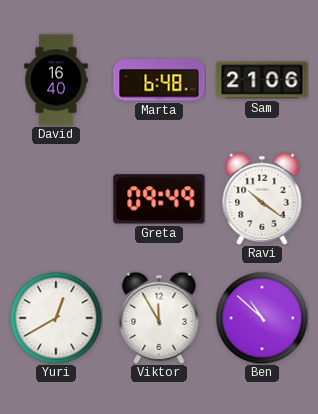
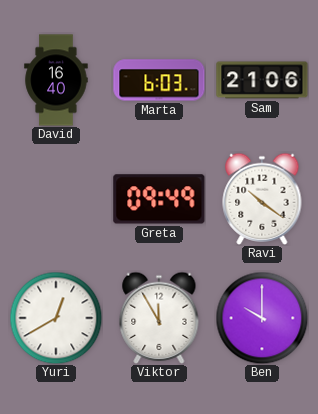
Marta: 6:48 -> 6:03
Ben: 10:52 -> 10:00
